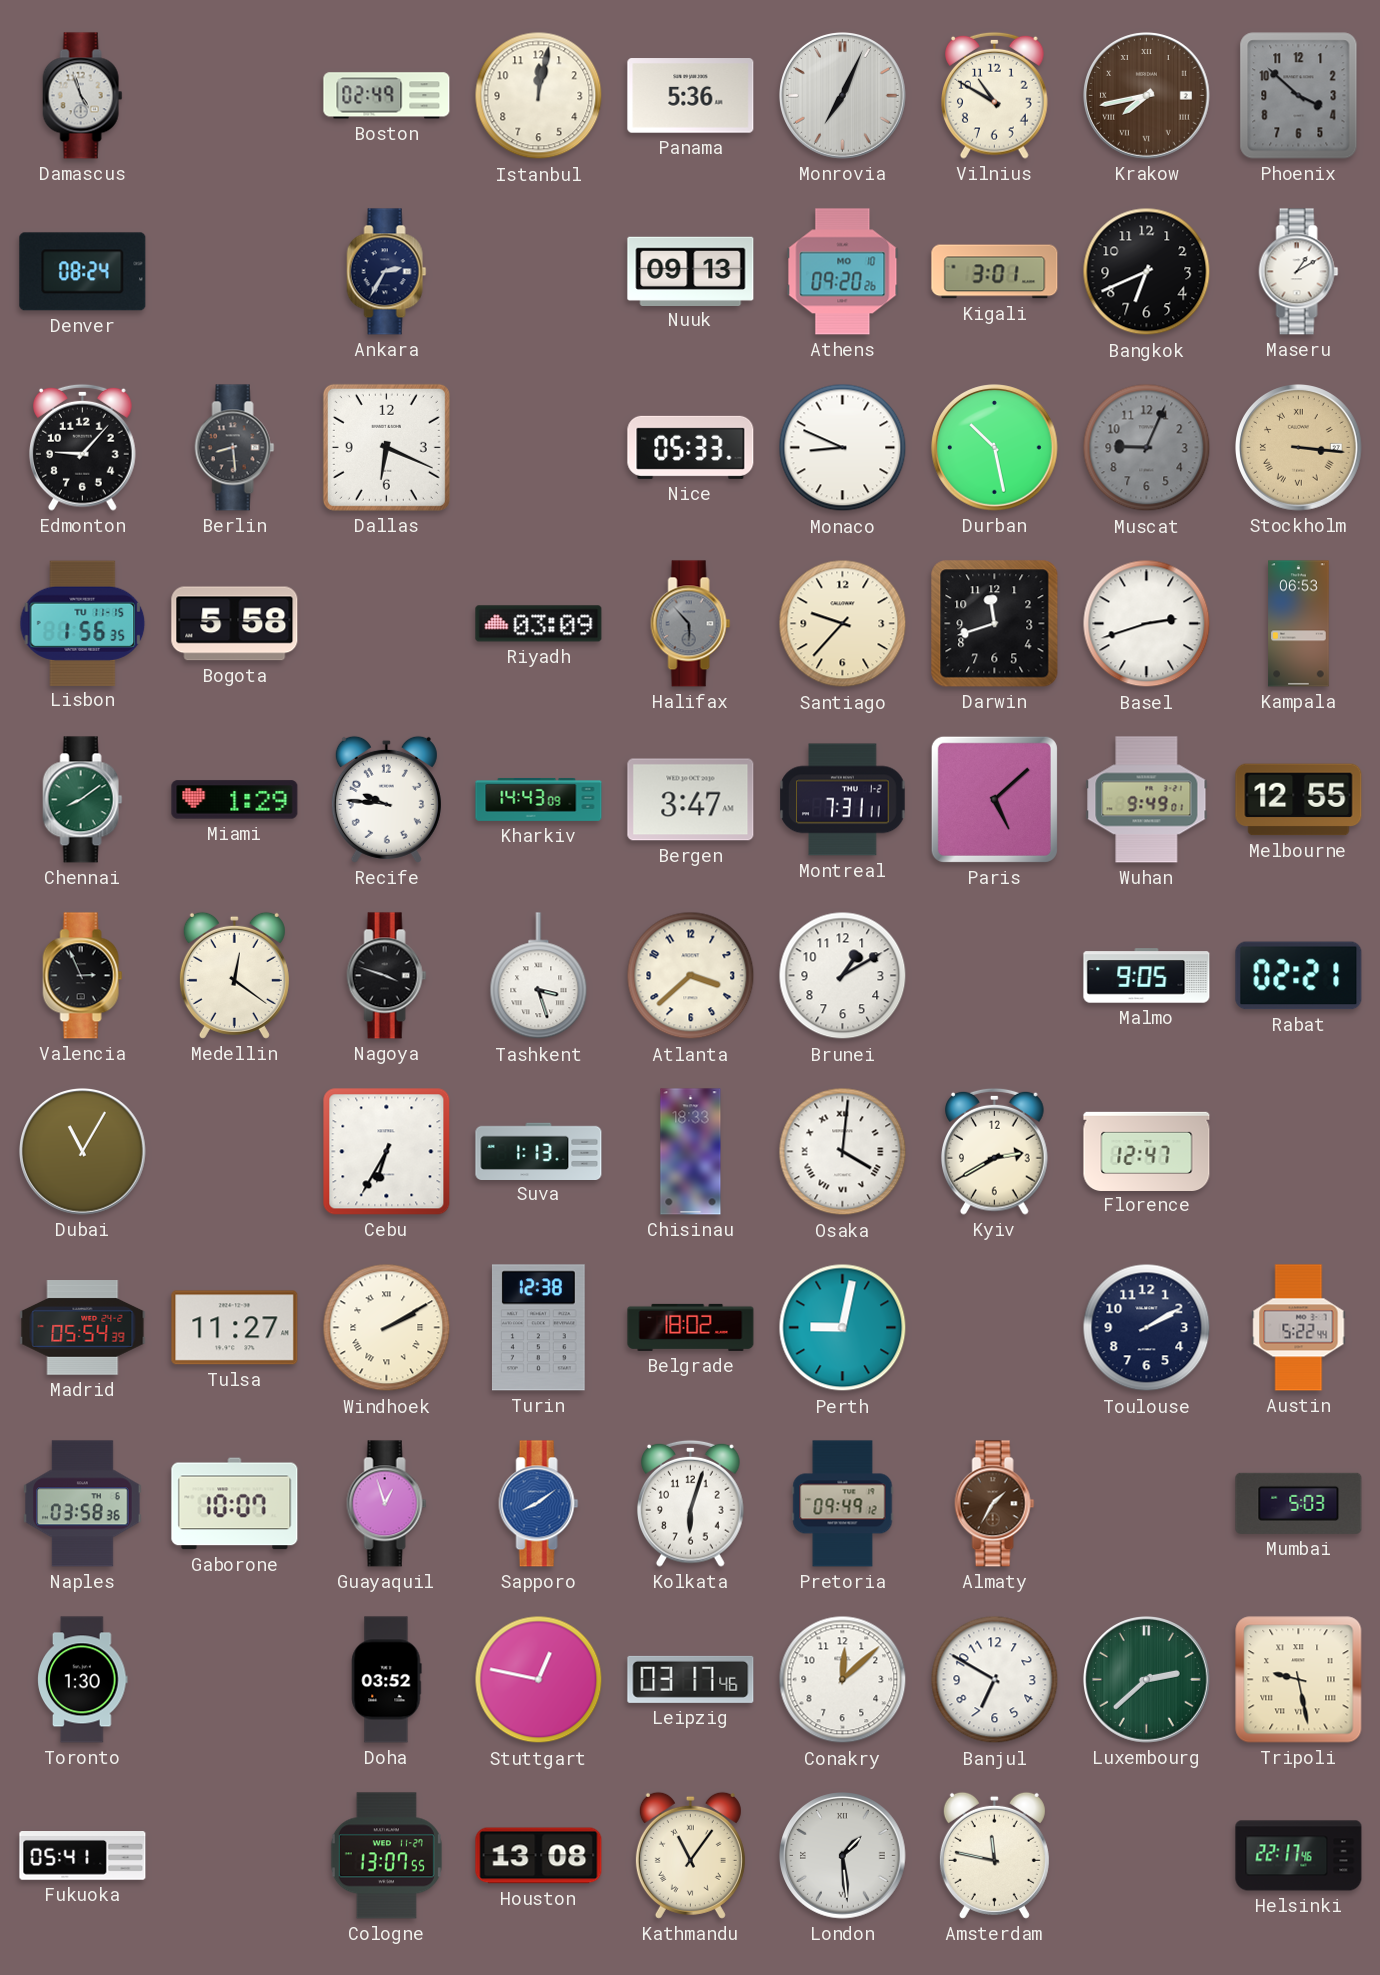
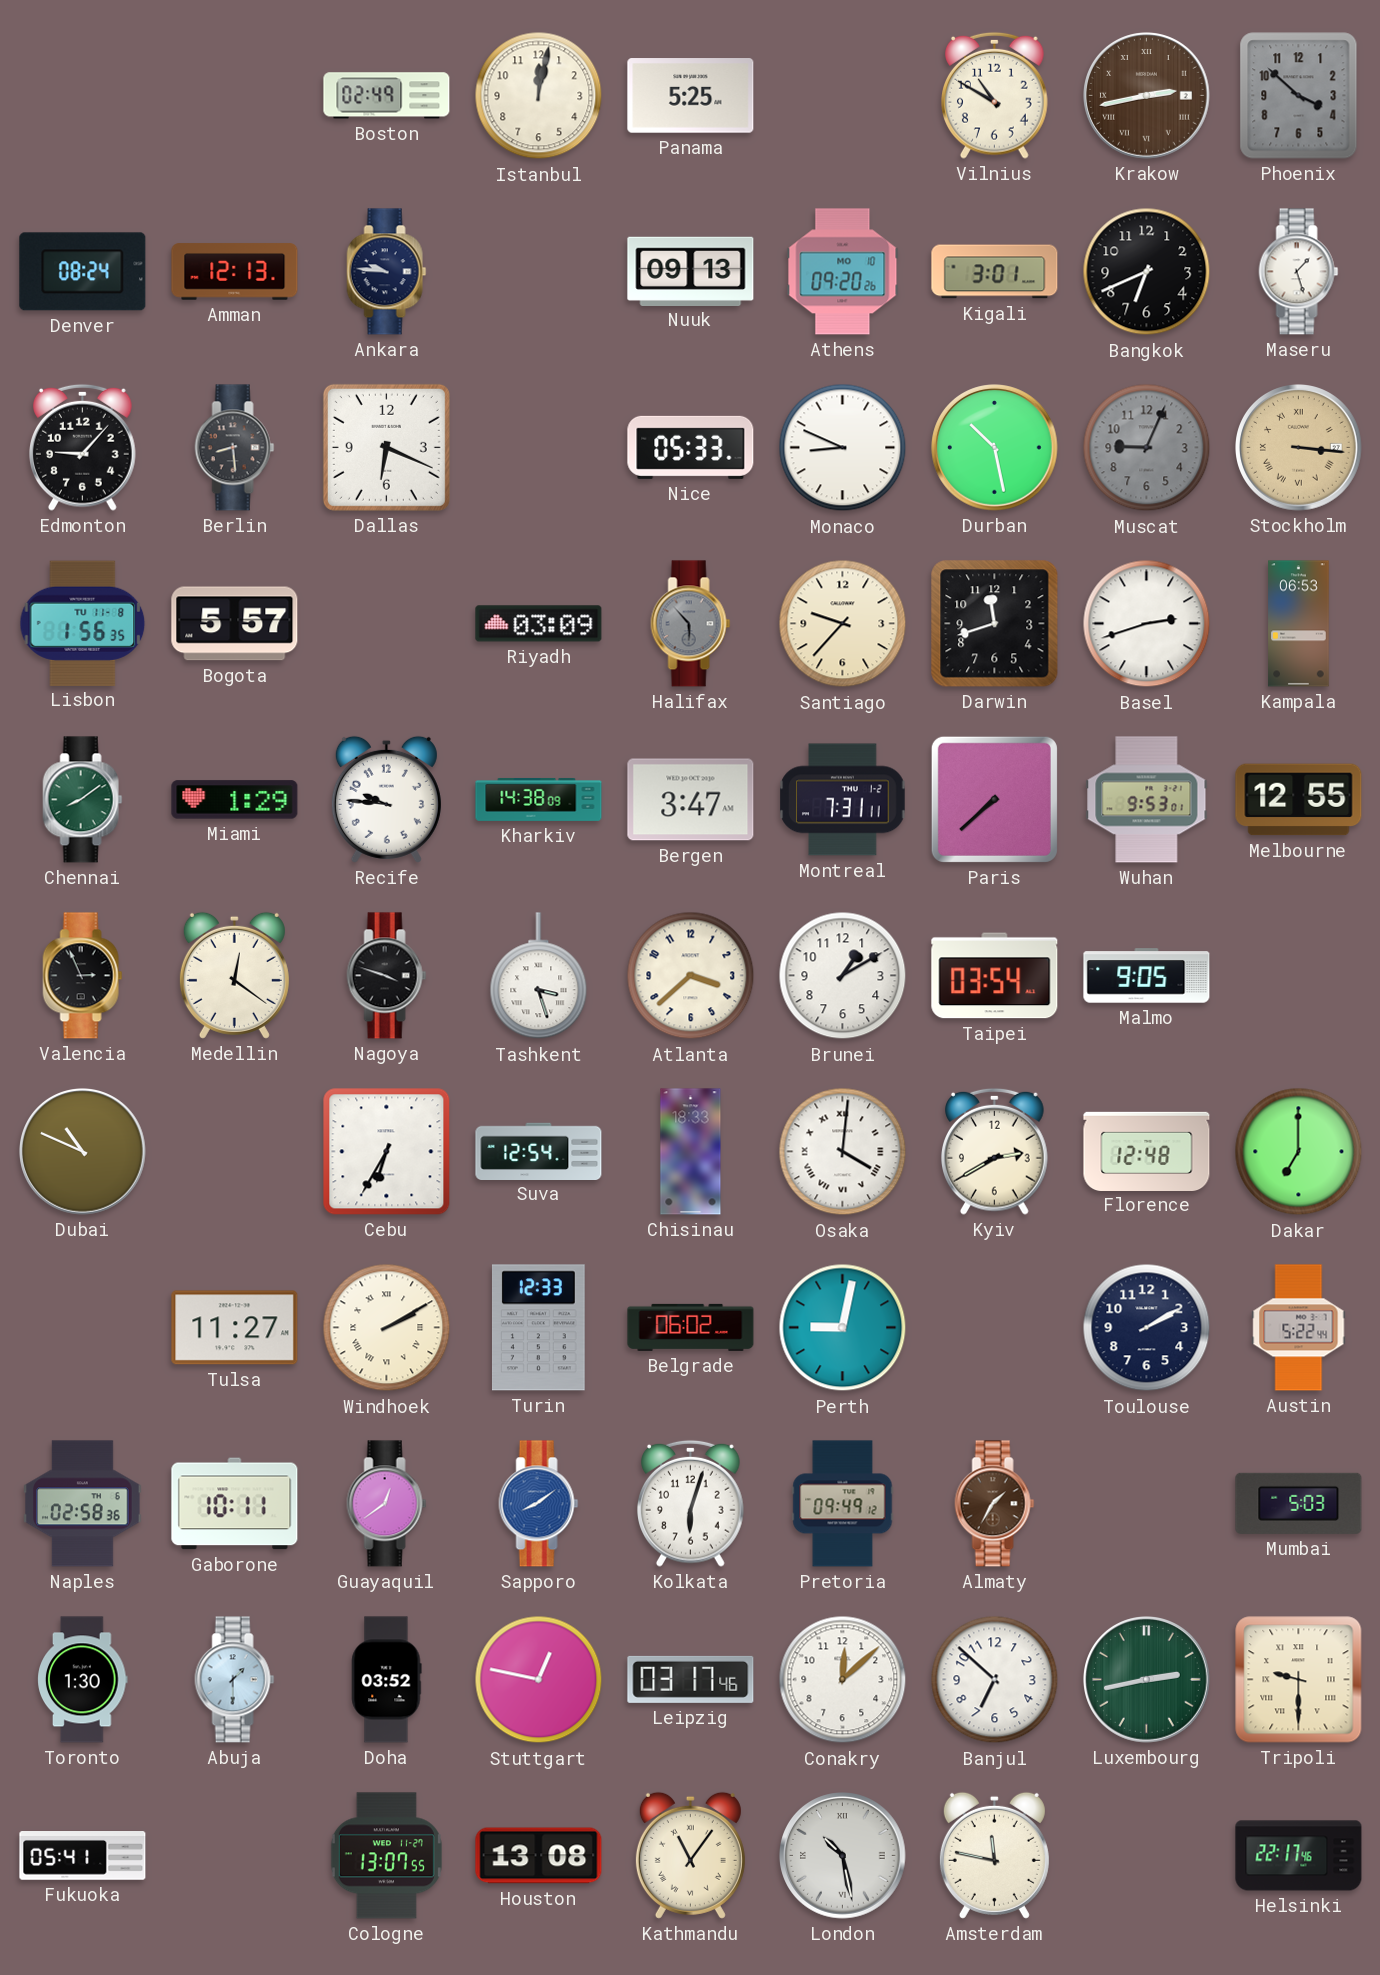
Damascus: 4:57 -> none
Panama: 5:36 -> 5:25
Monrovia: 7:04 -> none
Krakow: 7:43 -> 2:43
Amman: none -> 12:13
Ankara: 2:35 -> 9:46
Maseru: 1:10 -> 1:27
Lisbon date: TU 11-15 -> TU 11-8
Bogota: 5:58 -> 5:57
Kharkiv: 14:43 -> 14:38
Paris: 5:08 -> 7:38
Wuhan: 9:49 -> 9:53
Taipei: none -> 03:54
Rabat: 02:21 -> none
Dubai: 11:05 -> 10:49
Suva: 1:13 -> 12:54
Florence: 12:47 -> 12:48
Dakar: none -> 7:00
Madrid: 05:54 -> none
Turin: 12:38 -> 12:33
Belgrade: 18:02 -> 06:02
Naples: 03:58 -> 02:58
Gaborone: 10:07 -> 10:11
Guayaquil: 12:57 -> 12:39
Abuja: none -> 1:30
Banjul: 6:50 -> 6:52
Luxembourg: 2:38 -> 2:43
Tripoli: 9:28 -> 9:30
London: 1:29 -> 10:28
